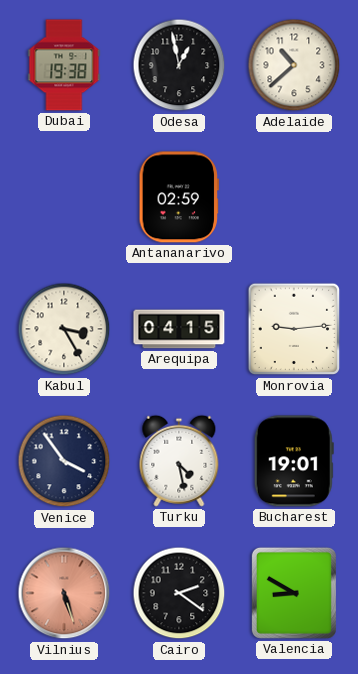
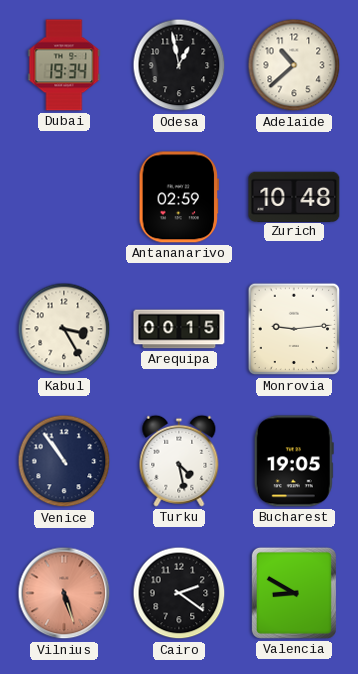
Dubai: 19:38 -> 19:34
Zurich: none -> 10:48
Arequipa: 04:15 -> 00:15
Venice: 3:54 -> 10:54
Bucharest: 19:01 -> 19:05
